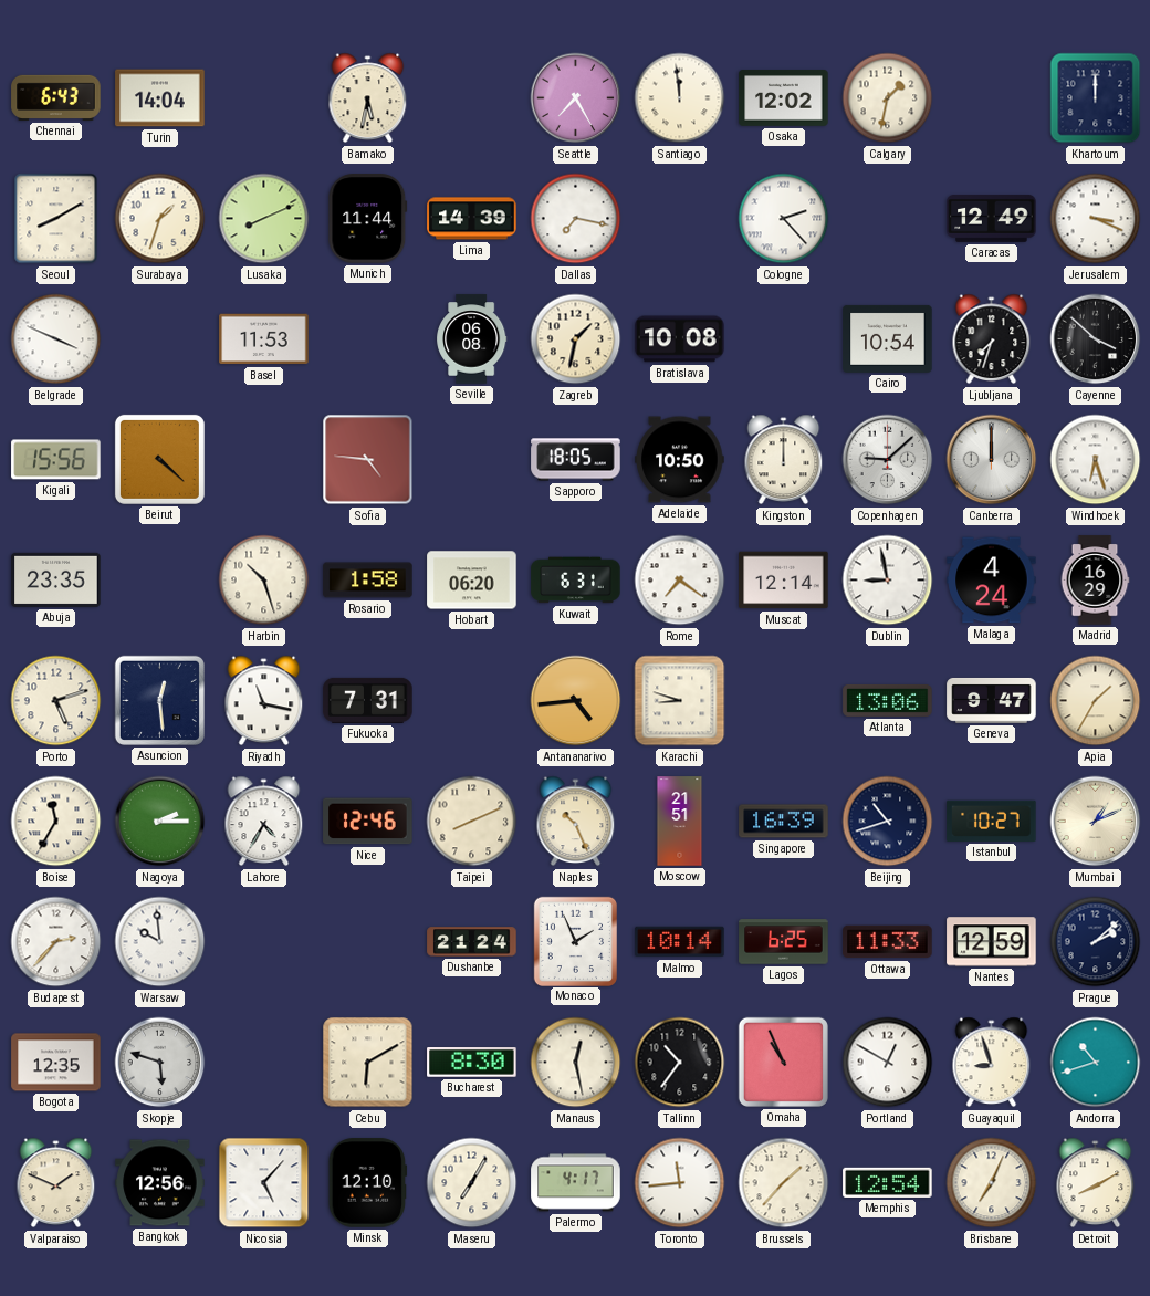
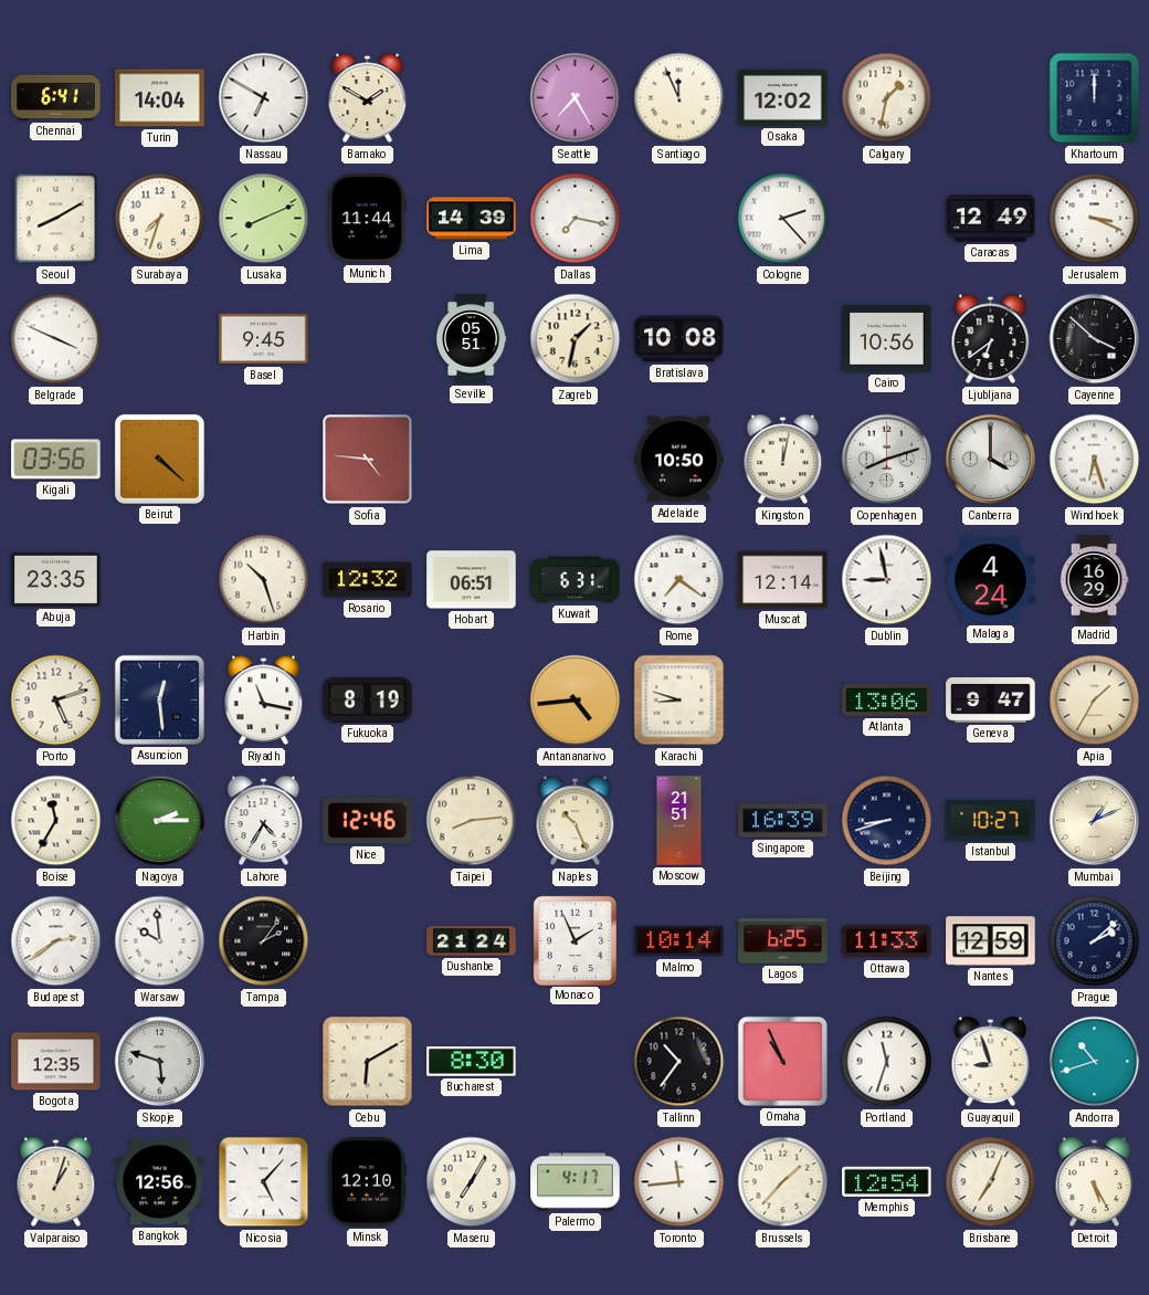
Chennai: 6:43 -> 6:41
Nassau: none -> 6:50
Bamako: 5:32 -> 1:50
Santiago: 11:59 -> 11:56
Surabaya: 1:33 -> 7:33
Basel: 11:53 -> 9:45
Seville: 06:08 -> 05:51
Cairo: 10:54 -> 10:56
Ljubljana: 7:33 -> 6:39
Kigali: 15:56 -> 03:56
Sapporo: 18:05 -> none
Kingston: 12:00 -> 12:02
Copenhagen: 9:08 -> 8:12
Canberra: 12:00 -> 4:00
Rosario: 1:58 -> 12:32
Hobart: 06:20 -> 06:51
Fukuoka: 7:31 -> 8:19
Taipei: 8:11 -> 8:14
Beijing: 10:42 -> 8:42
Budapest: 2:37 -> 2:39
Tampa: none -> 2:06
Manaus: 12:28 -> none
Portland: 12:50 -> 11:33
Valparaiso: 1:49 -> 1:03
Detroit: 8:10 -> 5:25
